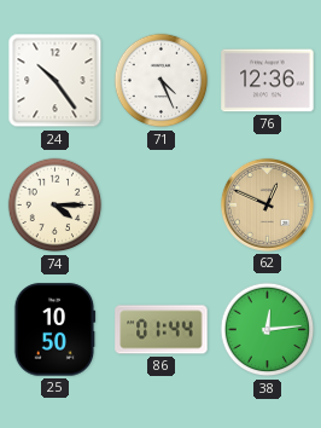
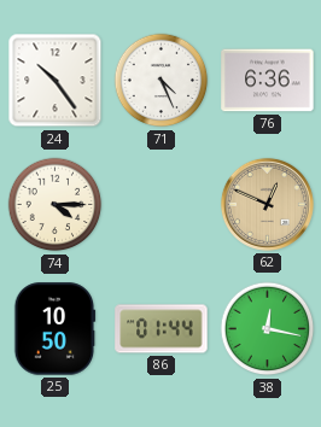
76: 12:36 -> 6:36
38: 12:14 -> 12:17
